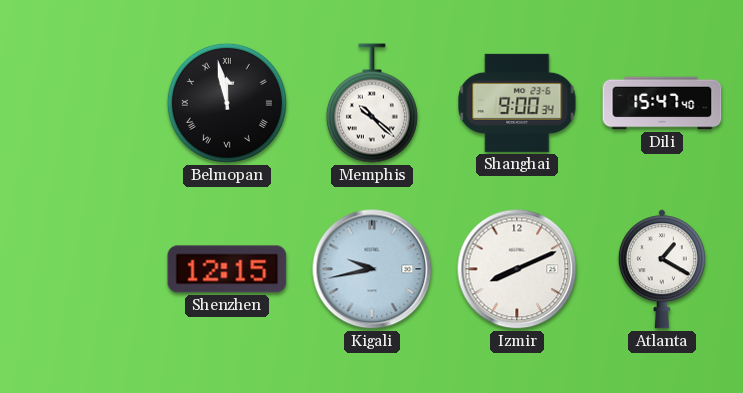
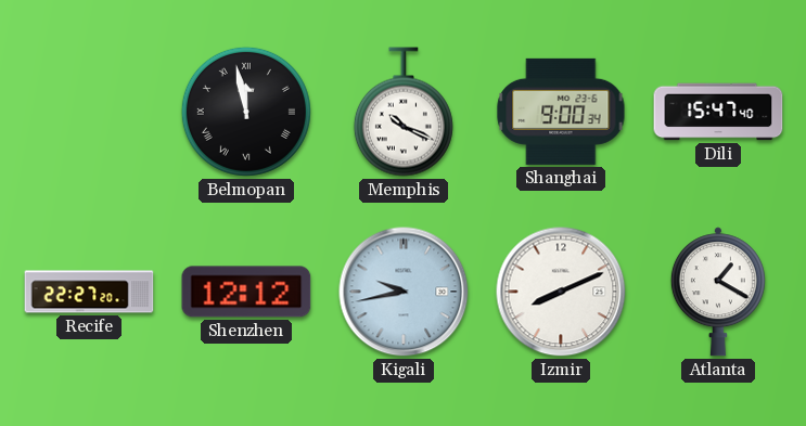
Memphis: 10:22 -> 10:19
Recife: none -> 22:27
Shenzhen: 12:15 -> 12:12
